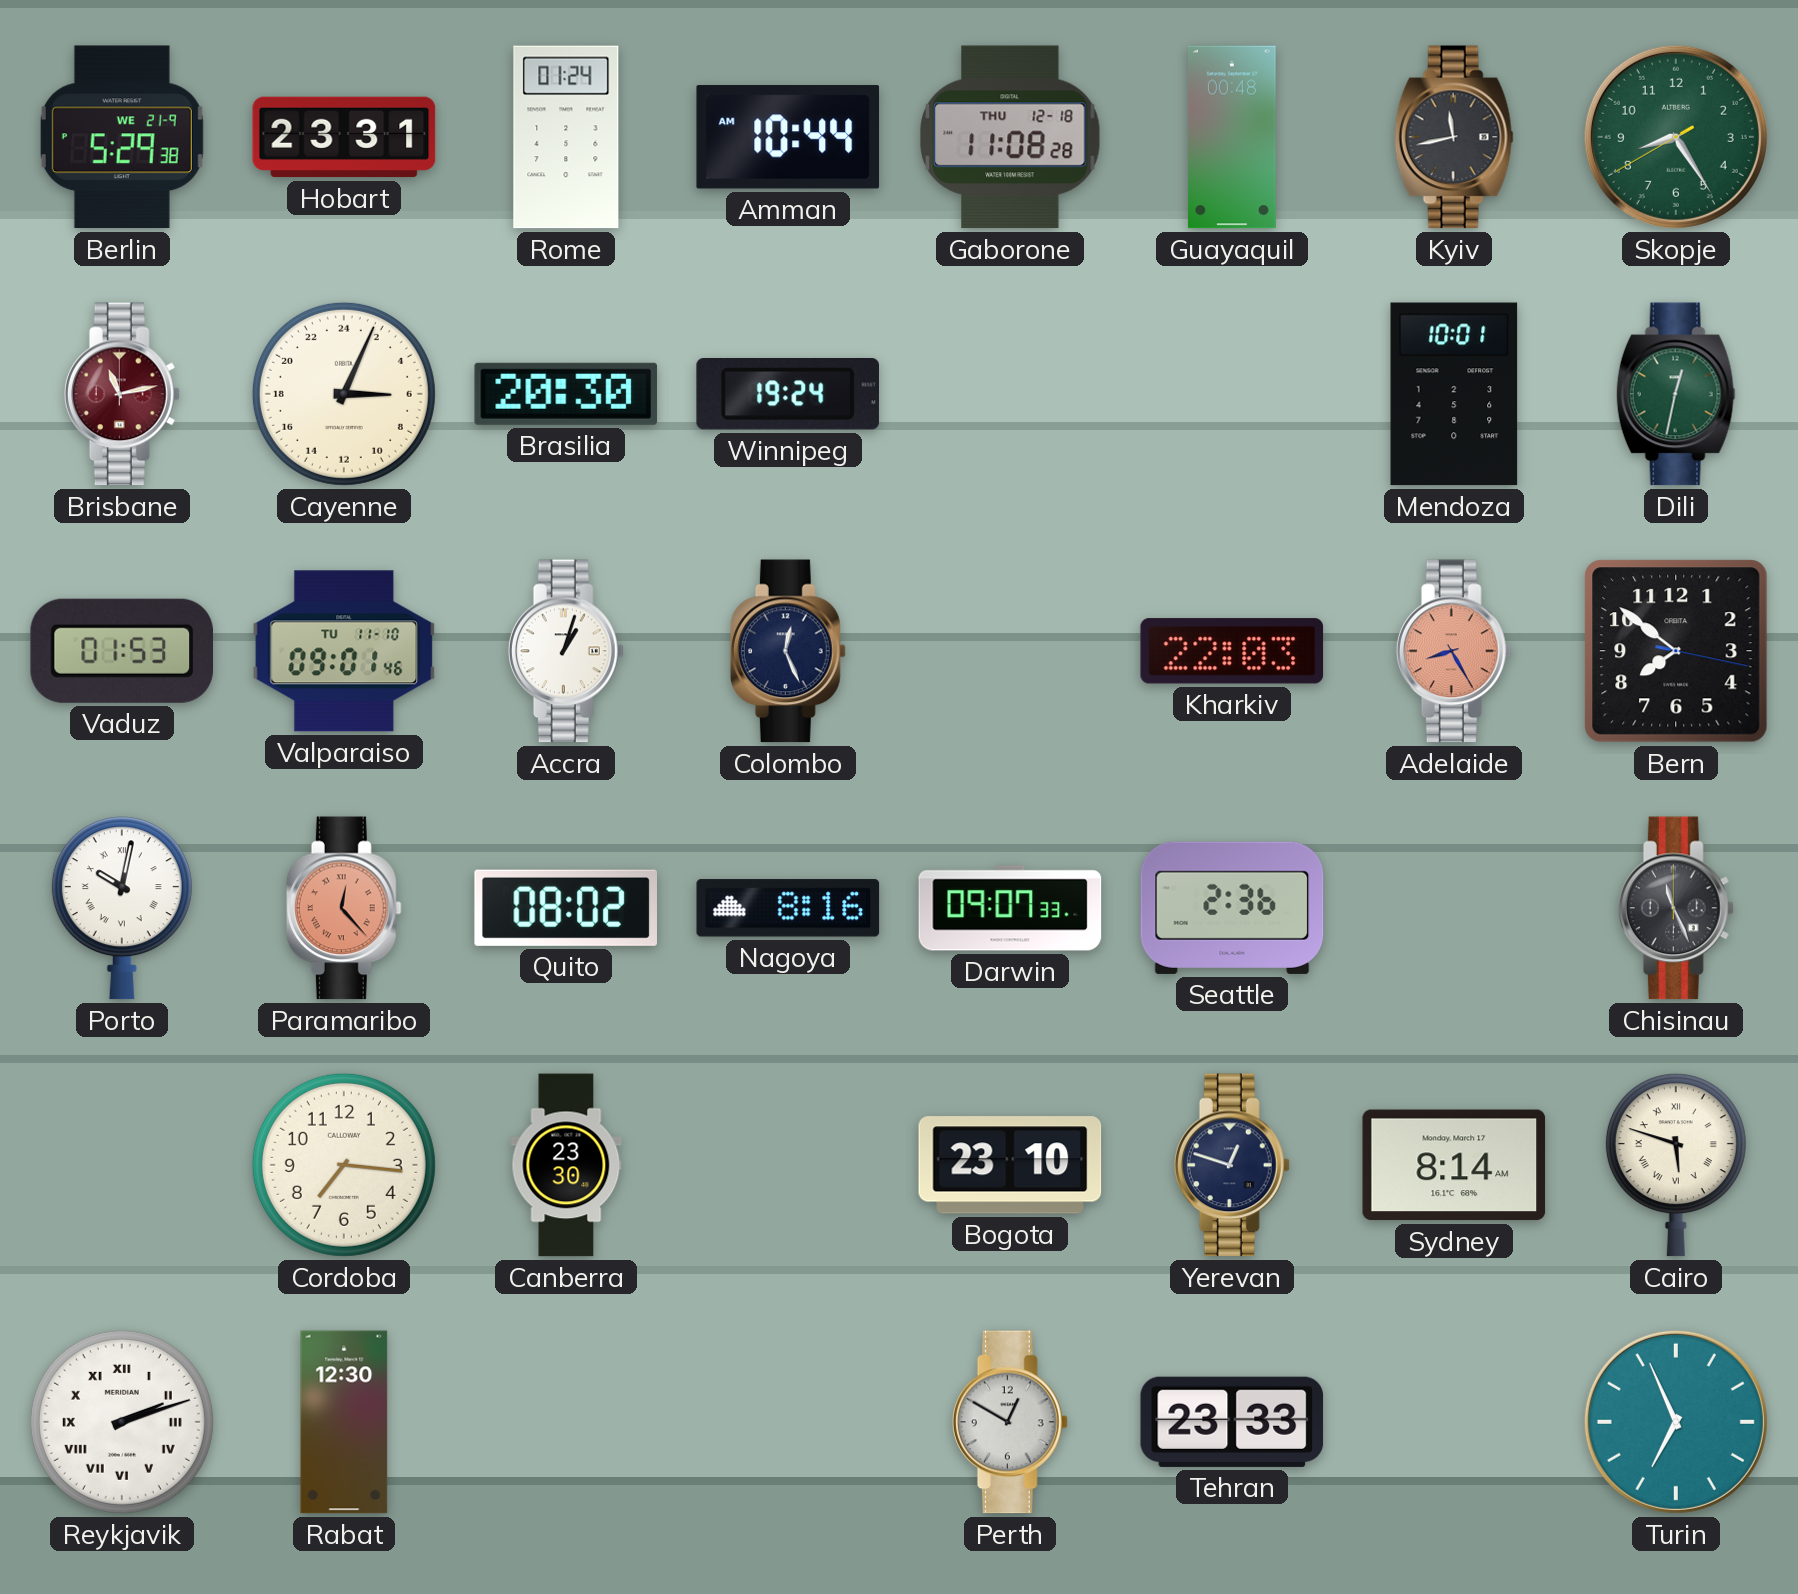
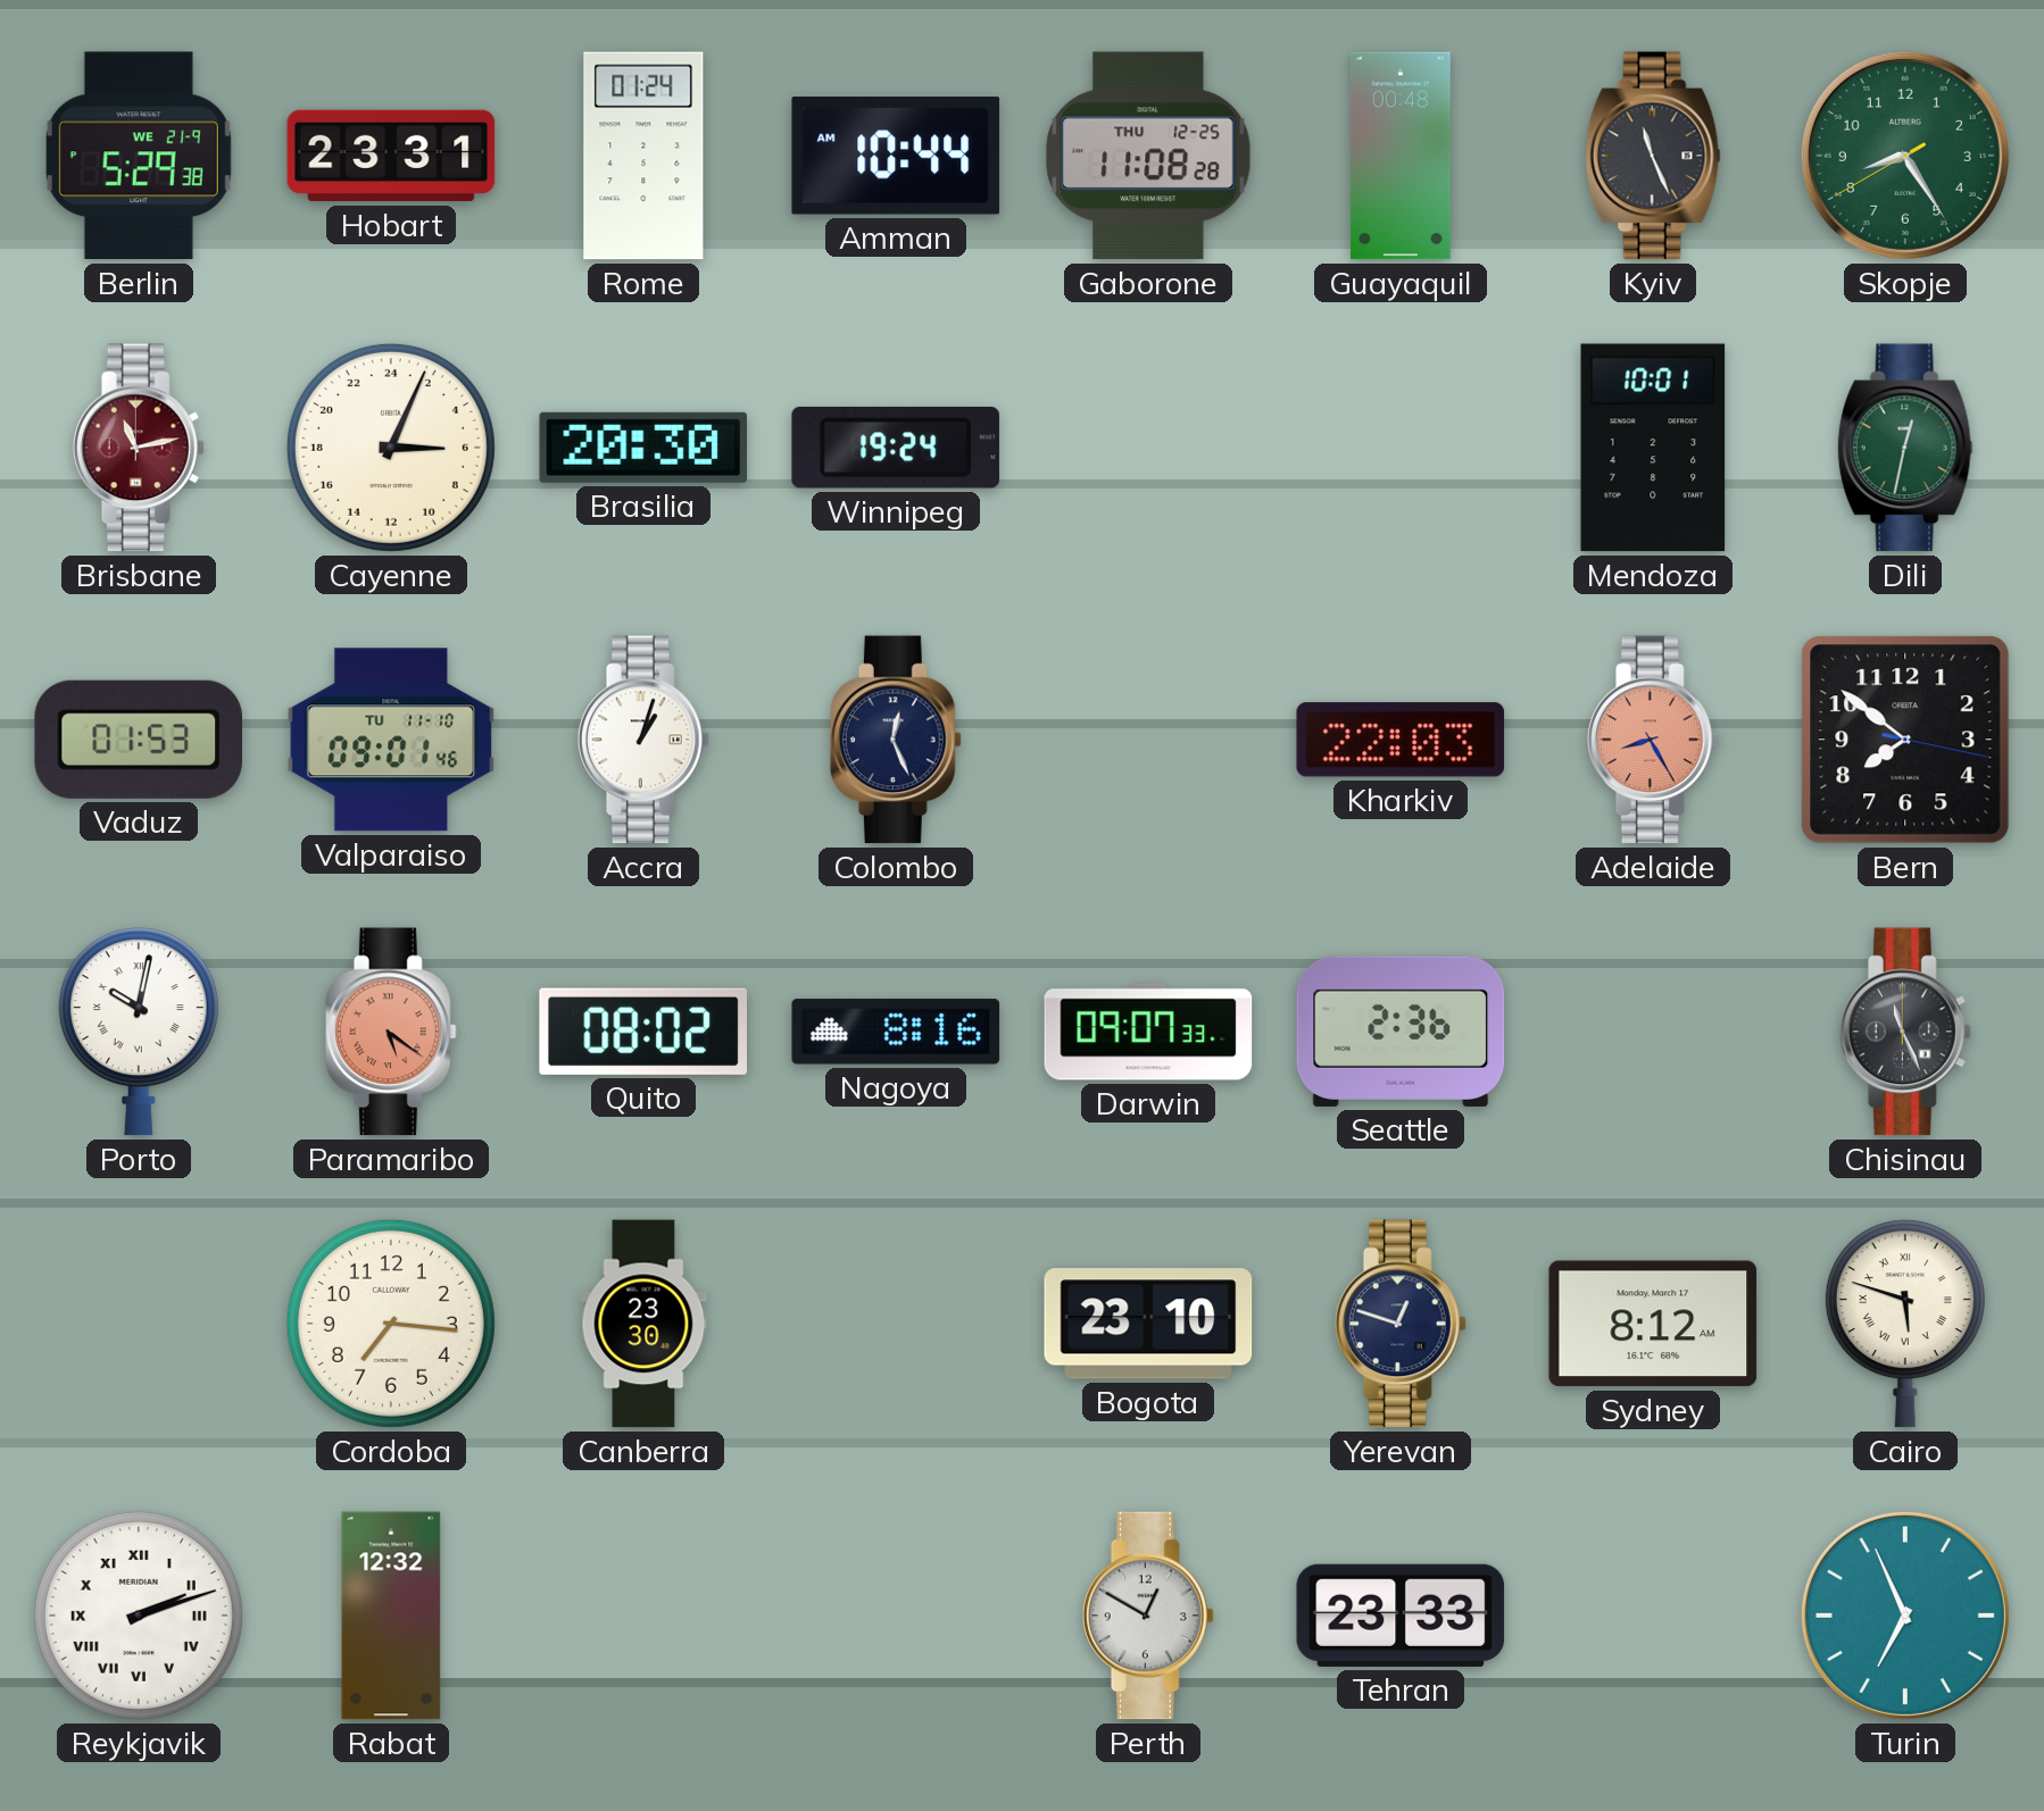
Gaborone date: THU 12-18 -> THU 12-25
Kyiv: 11:43 -> 11:26
Paramaribo: 12:23 -> 5:21
Sydney: 8:14 -> 8:12
Rabat: 12:30 -> 12:32
